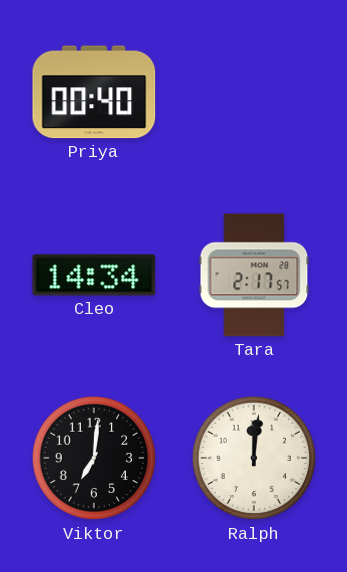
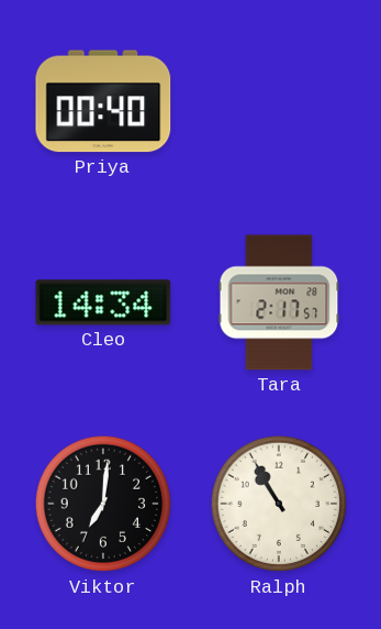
Ralph: 12:01 -> 10:55
